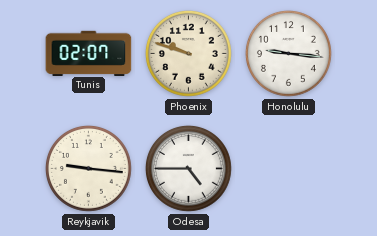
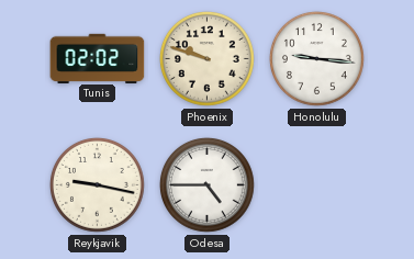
Tunis: 02:07 -> 02:02
Reykjavik: 9:16 -> 9:17
